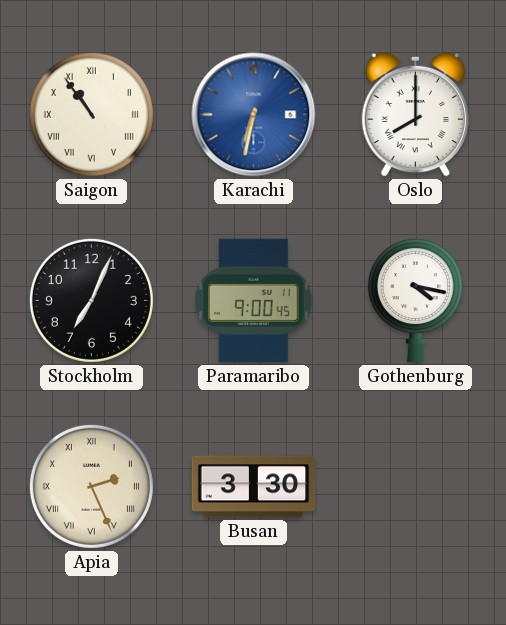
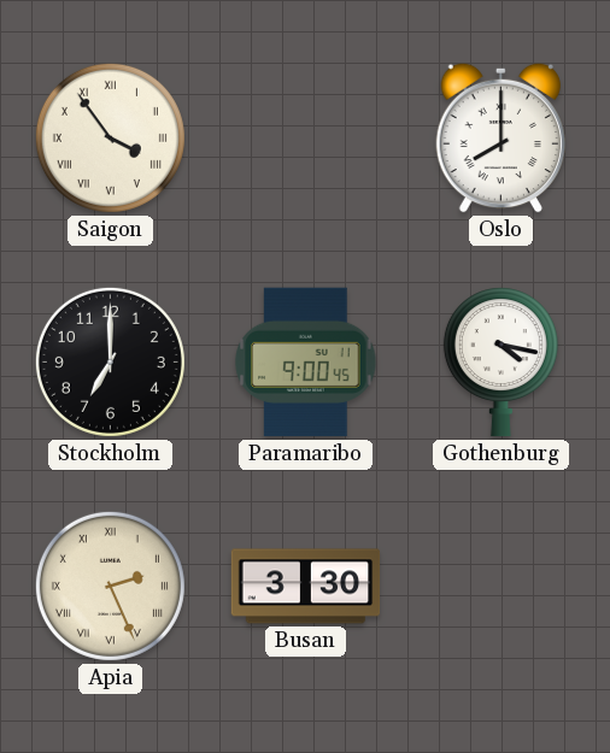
Saigon: 10:54 -> 3:54
Karachi: 6:32 -> none
Stockholm: 7:04 -> 7:00
